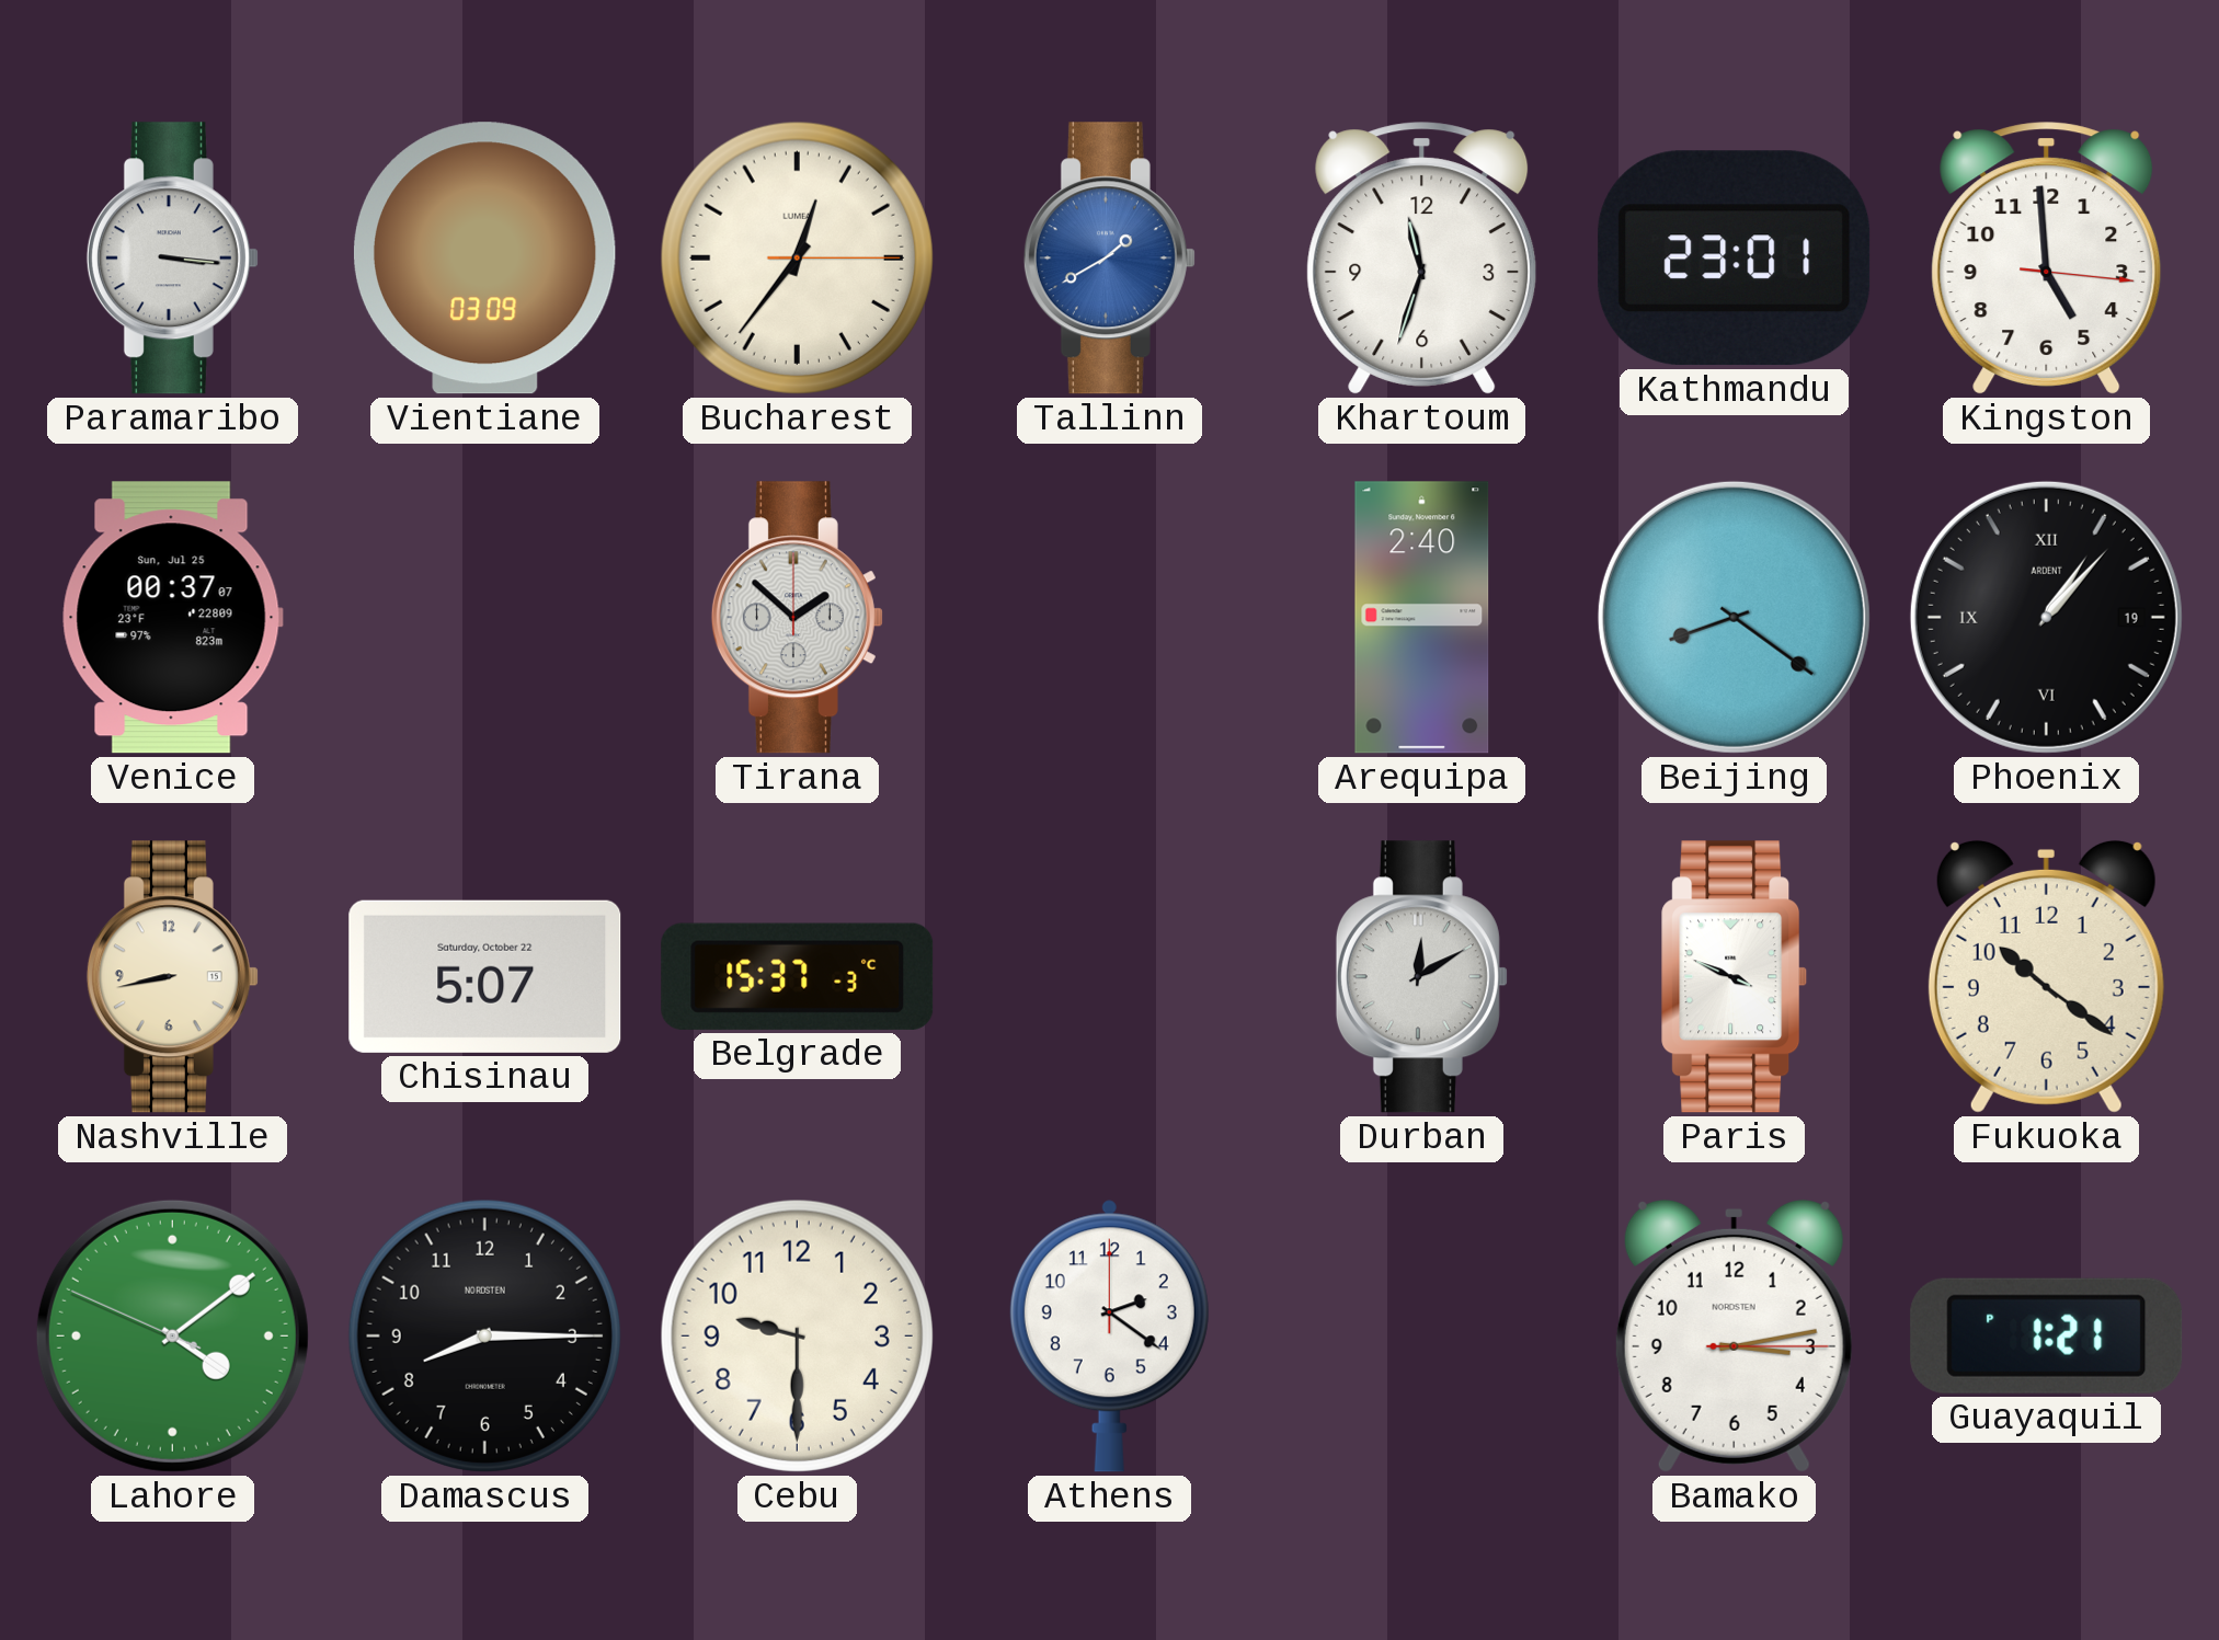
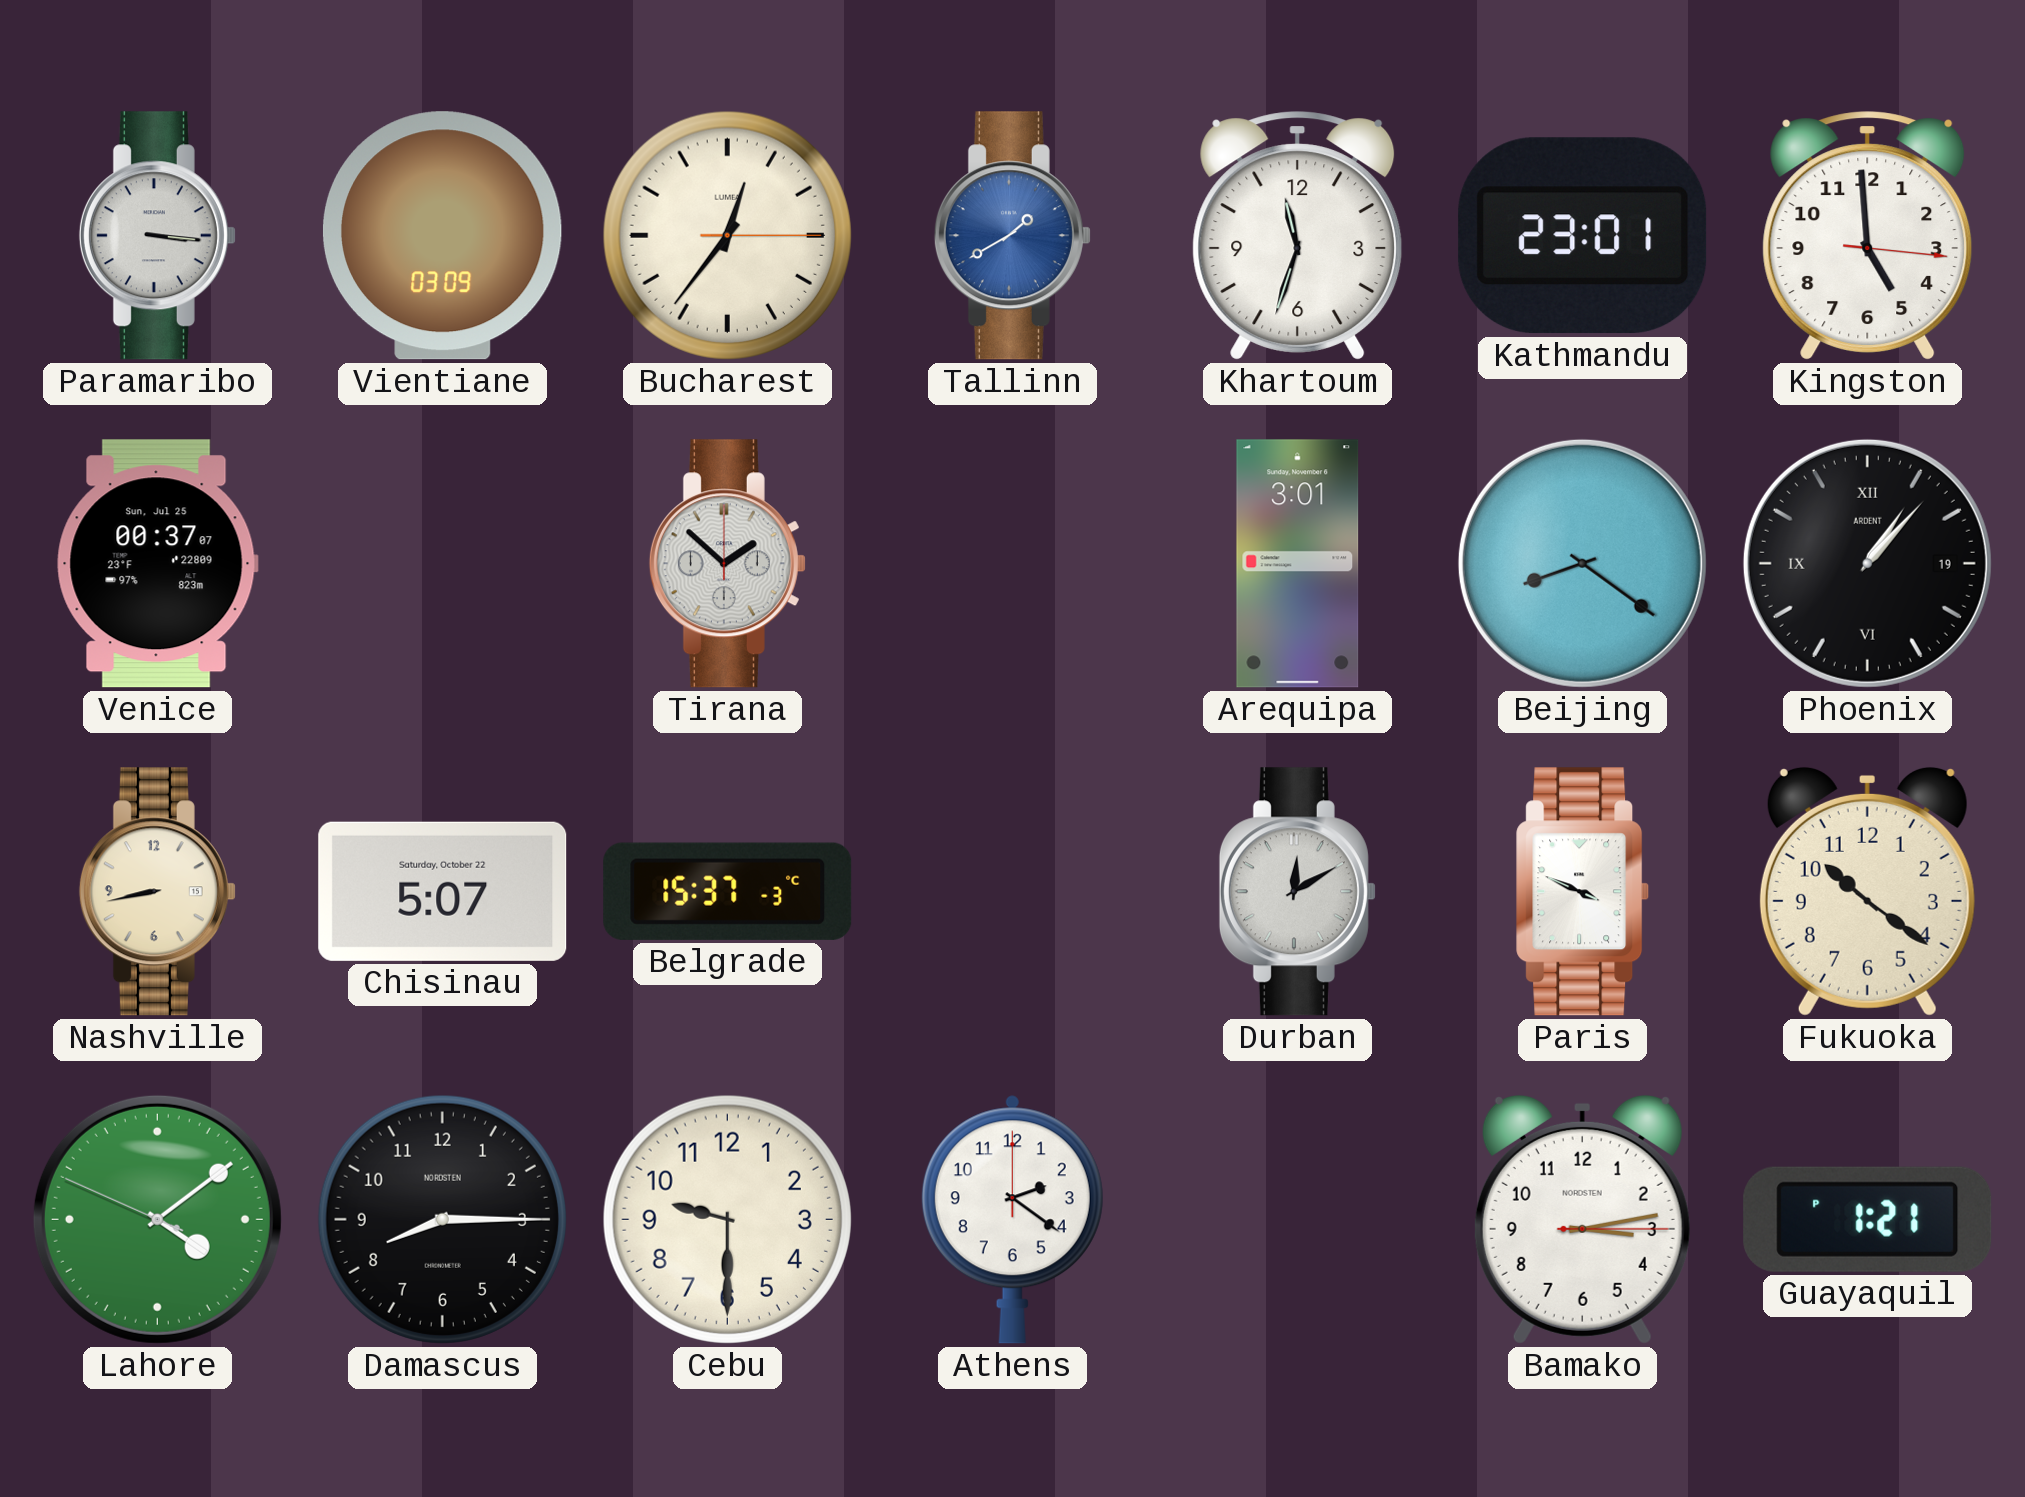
Arequipa: 2:40 -> 3:01
